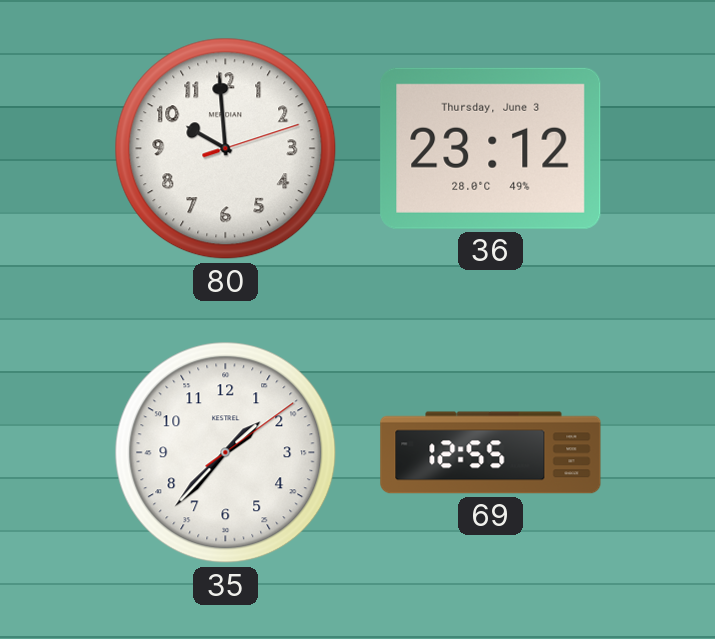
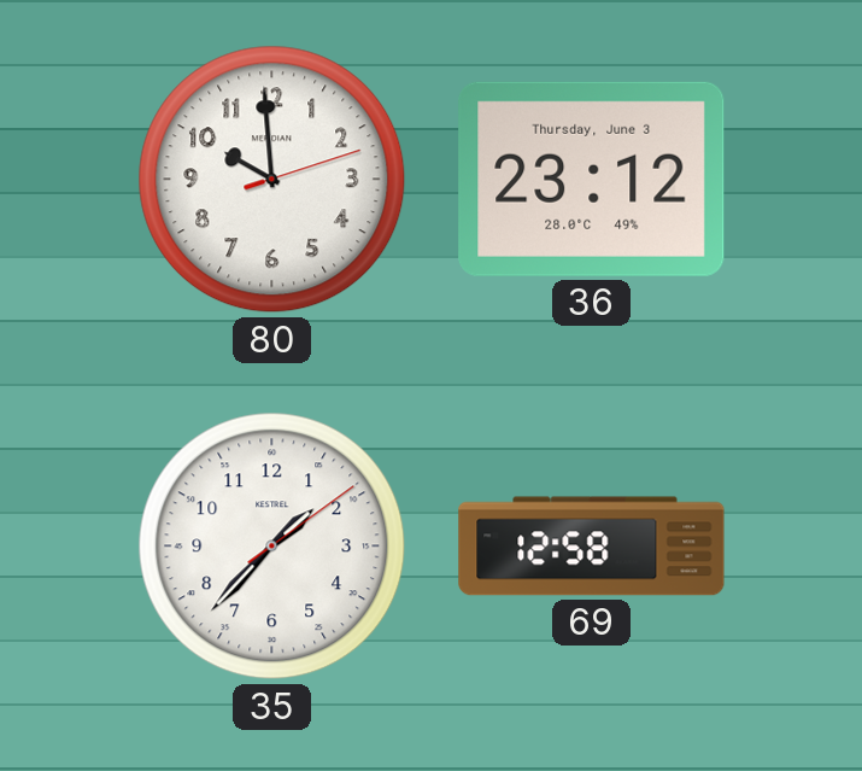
69: 12:55 -> 12:58
